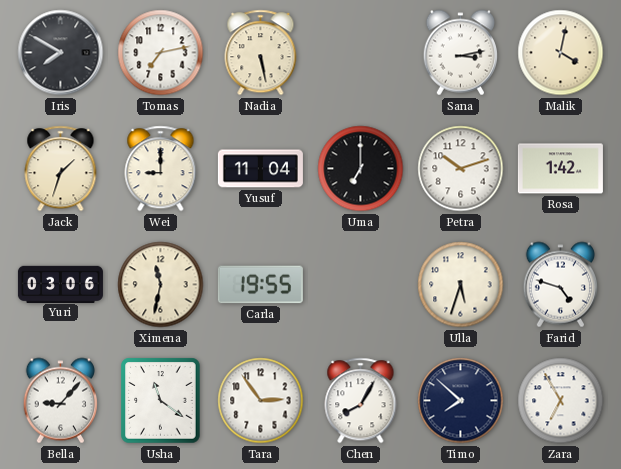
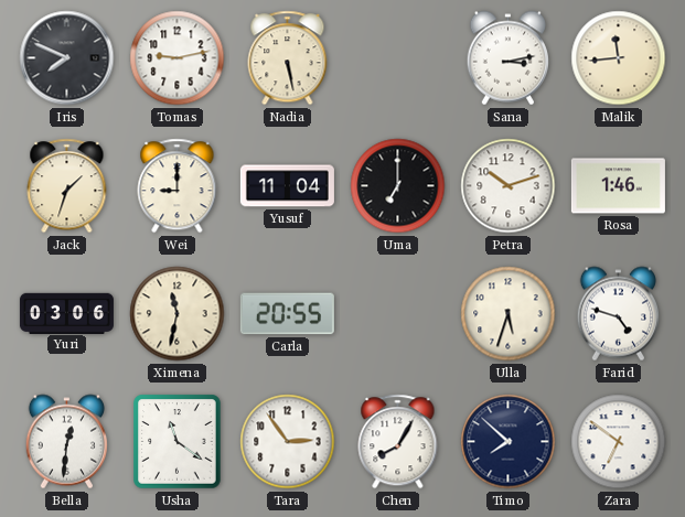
Iris: 7:50 -> 7:49
Tomas: 7:13 -> 9:13
Malik: 4:02 -> 11:44
Rosa: 1:42 -> 1:46
Carla: 19:55 -> 20:55
Bella: 9:07 -> 12:31
Zara: 6:55 -> 6:51
